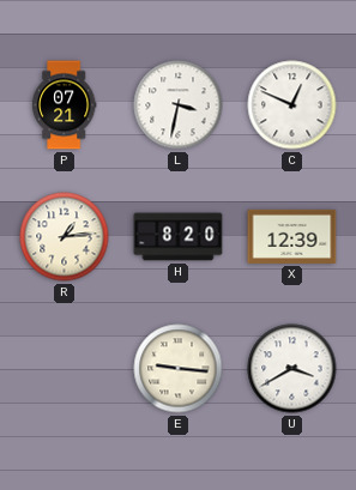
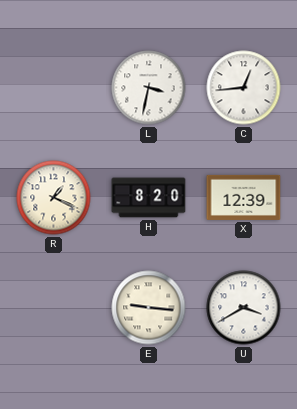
P: 07:21 -> none
C: 12:49 -> 12:44
R: 1:14 -> 1:19
